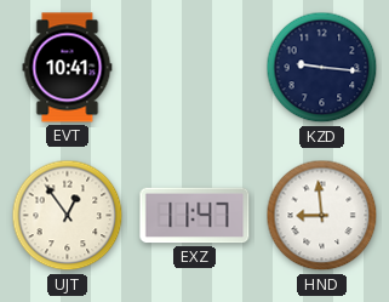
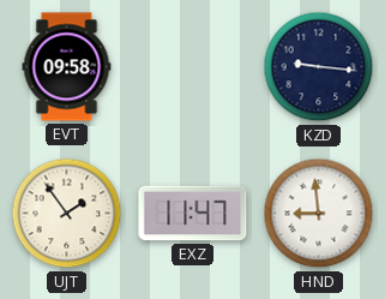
EVT: 10:41 -> 09:58
UJT: 12:54 -> 1:54
